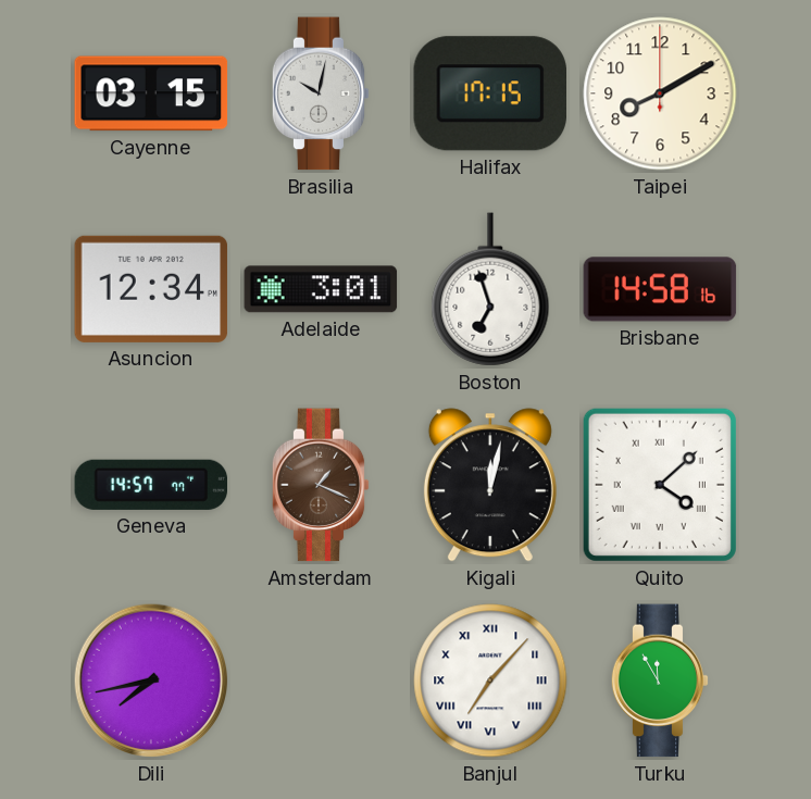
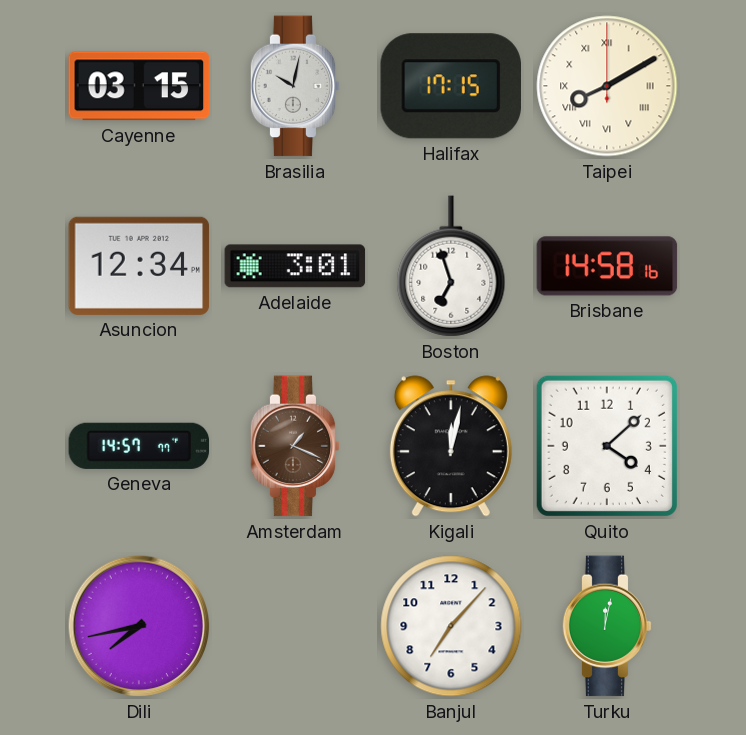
Taipei numerals: Arabic -> Roman
Quito numerals: Roman -> Arabic
Banjul numerals: Roman -> Arabic
Turku: 11:55 -> 12:02
